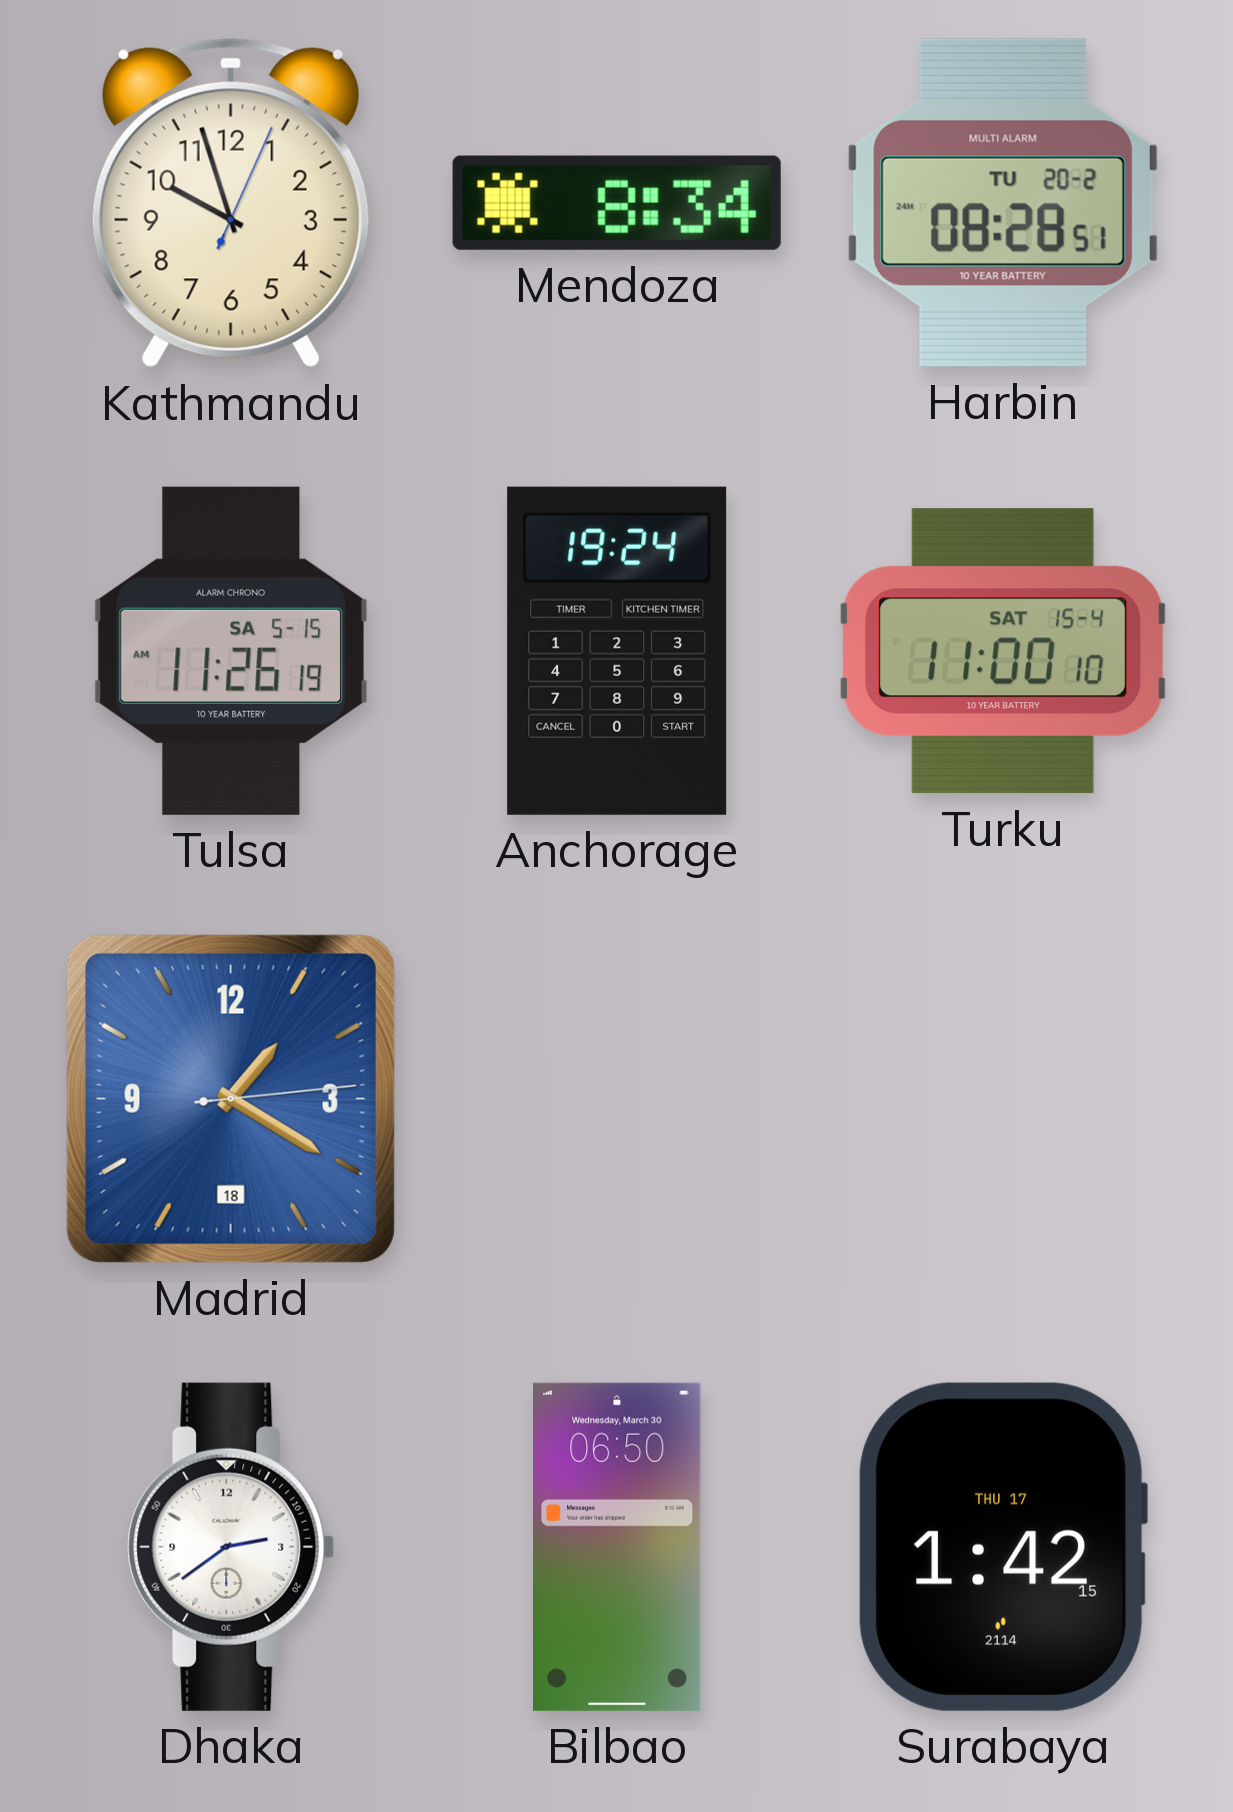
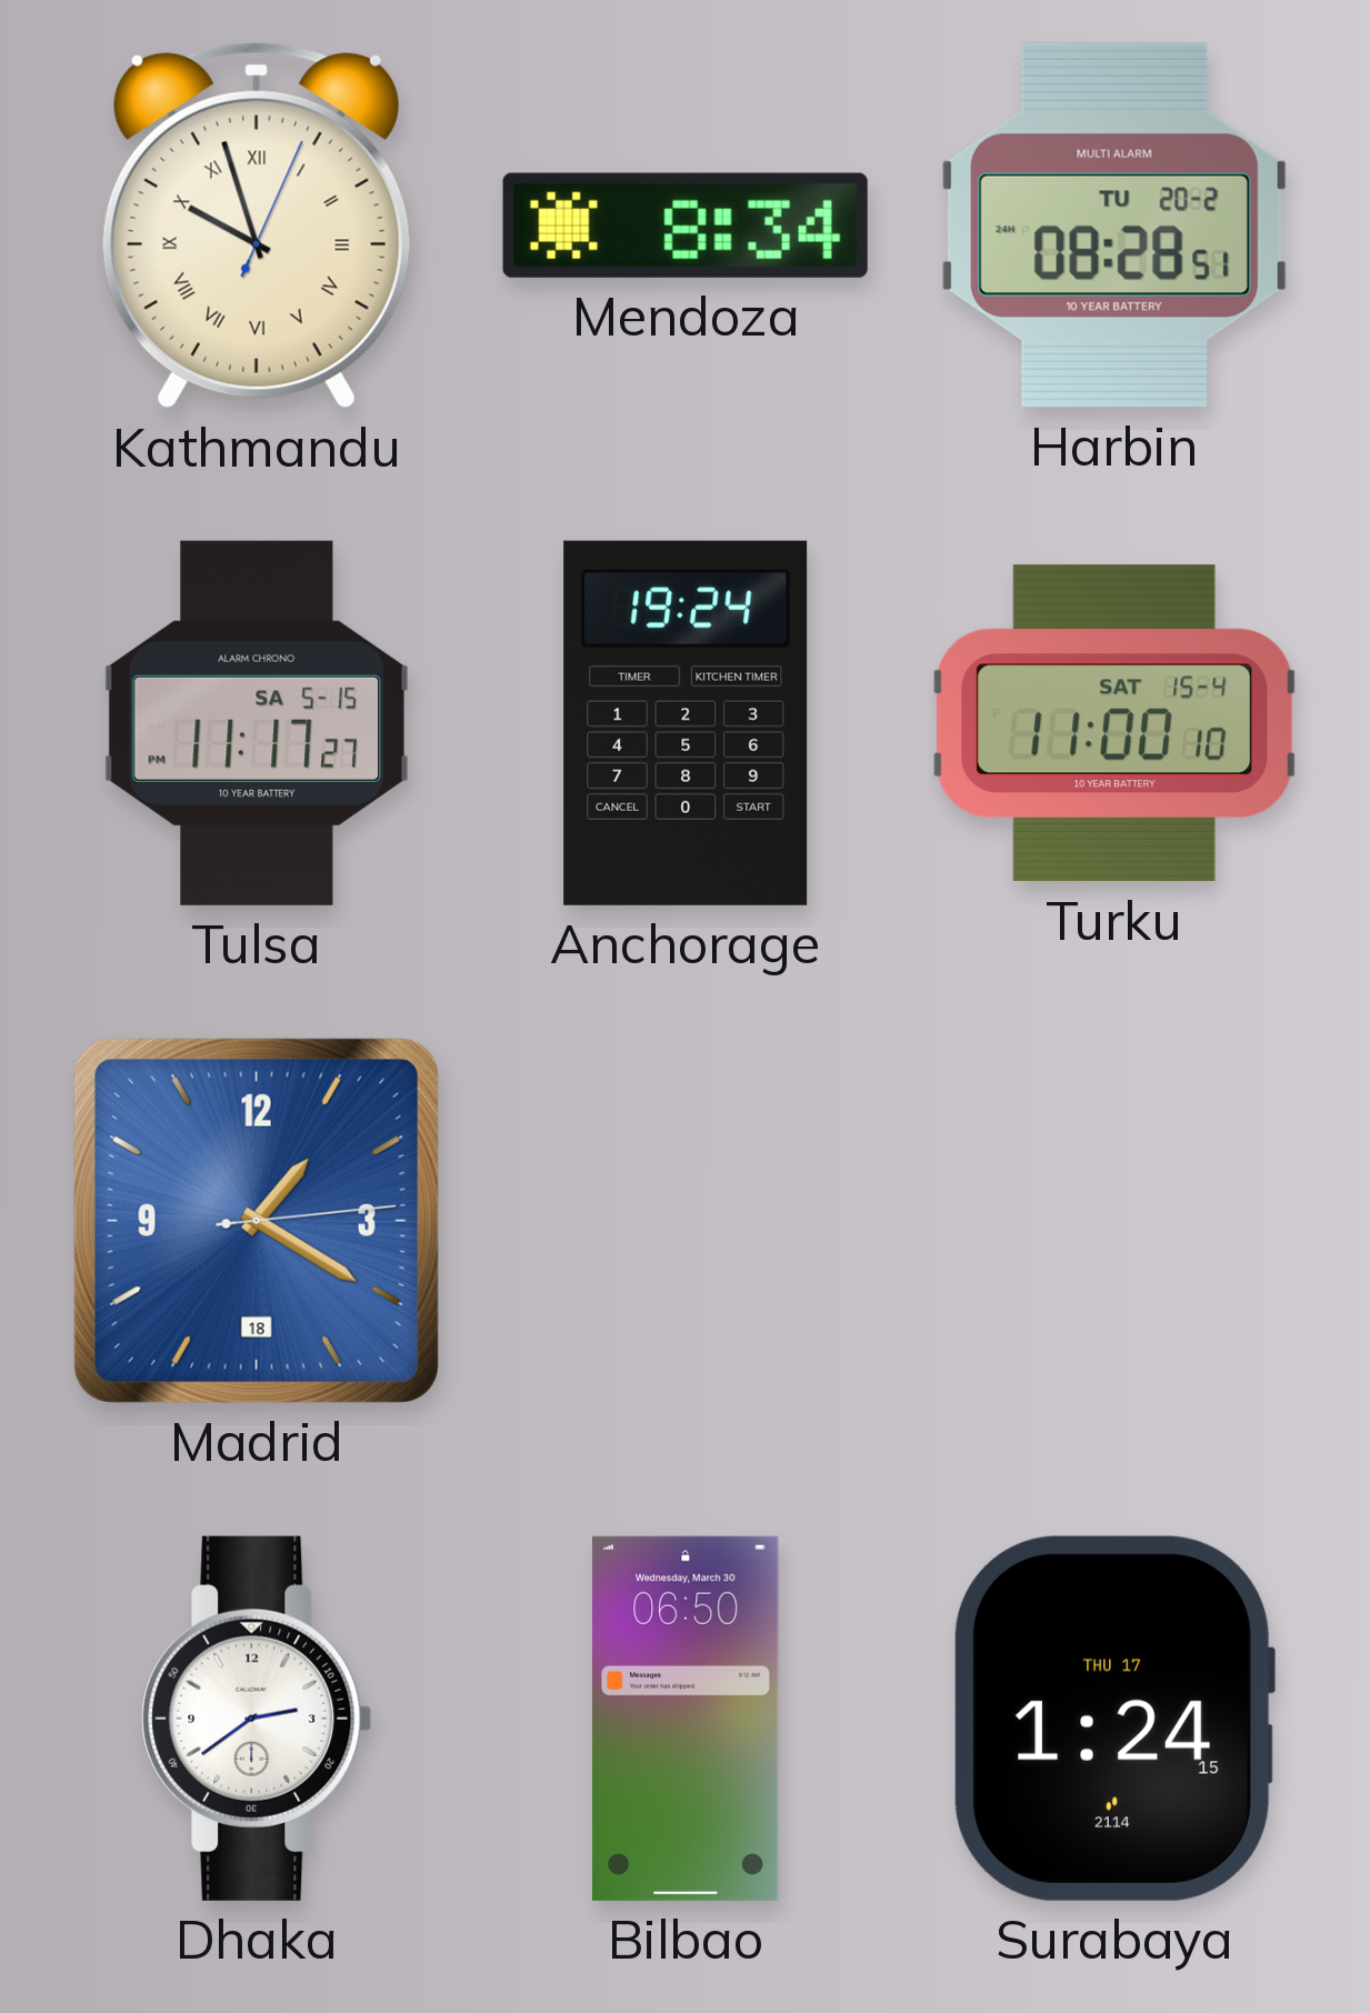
Kathmandu numerals: Arabic -> Roman
Tulsa: 11:26 -> 11:17
Surabaya: 1:42 -> 1:24
